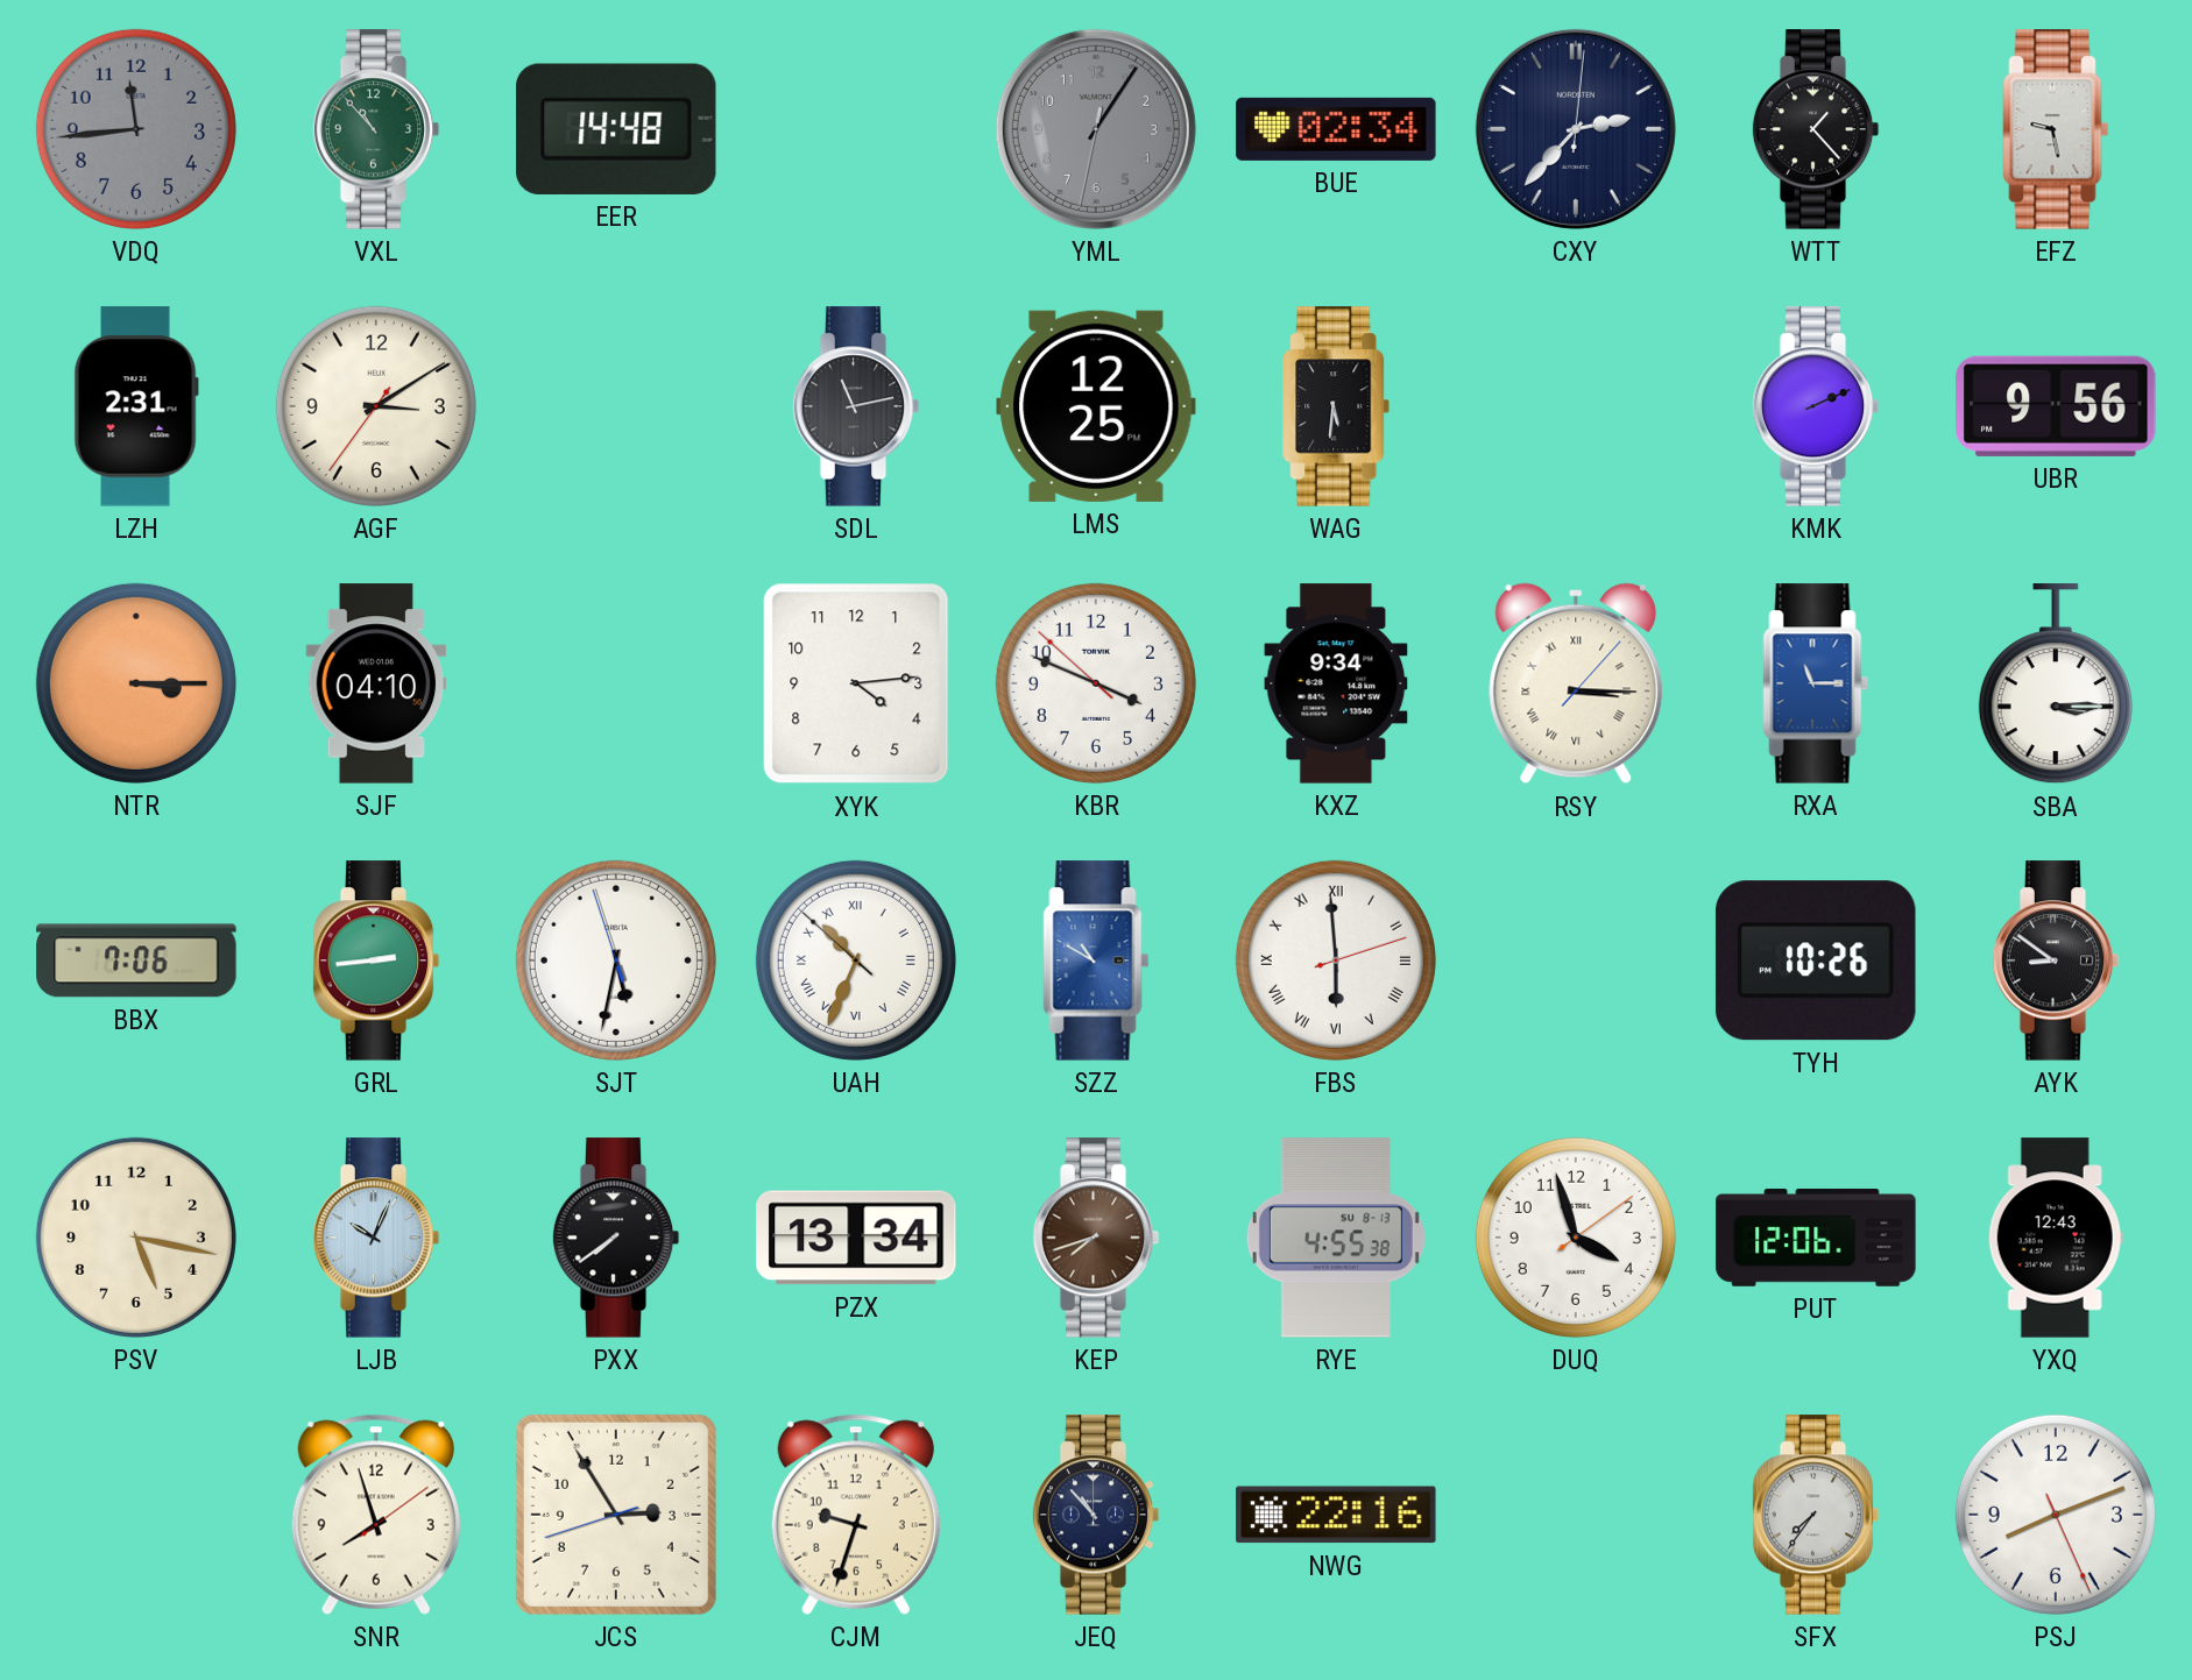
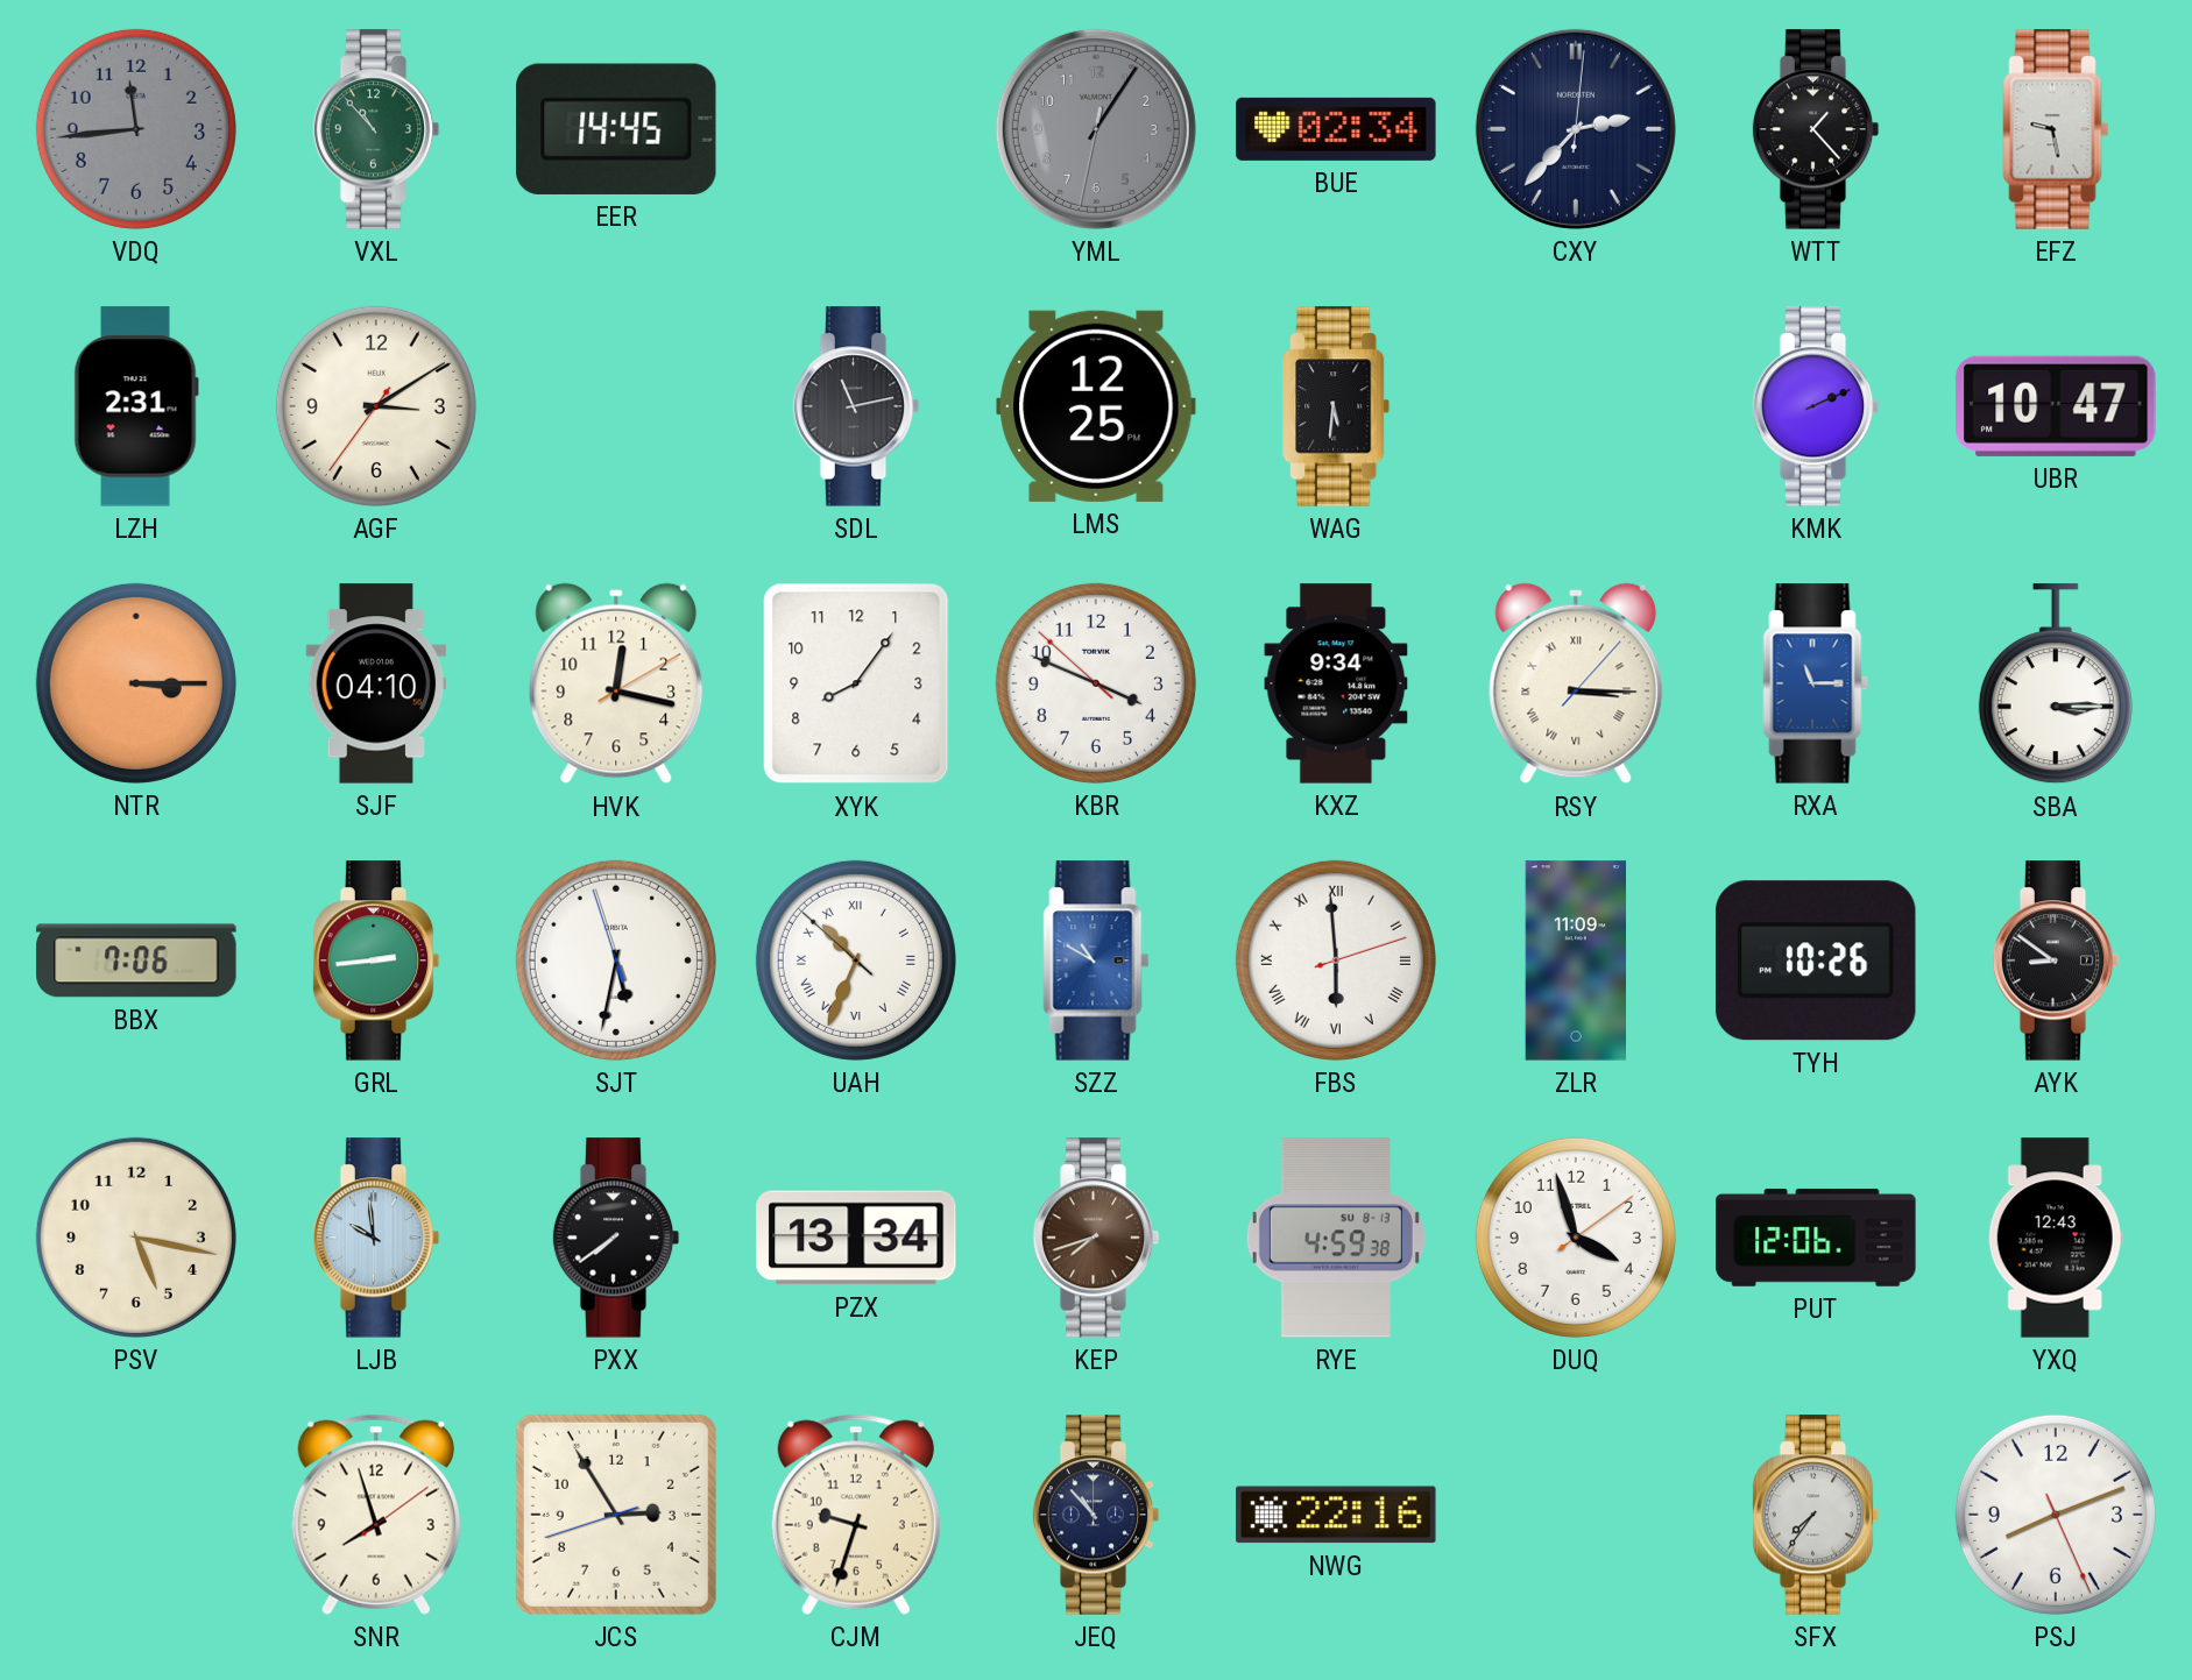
EER: 14:48 -> 14:45
UBR: 9:56 -> 10:47
HVK: none -> 12:17
XYK: 4:14 -> 8:06
ZLR: none -> 11:09
LJB: 10:04 -> 9:59
RYE: 4:55 -> 4:59
